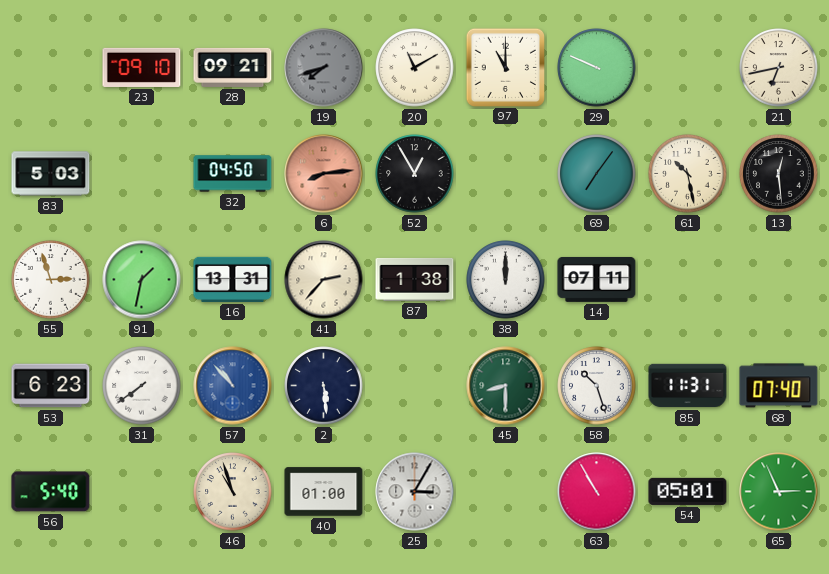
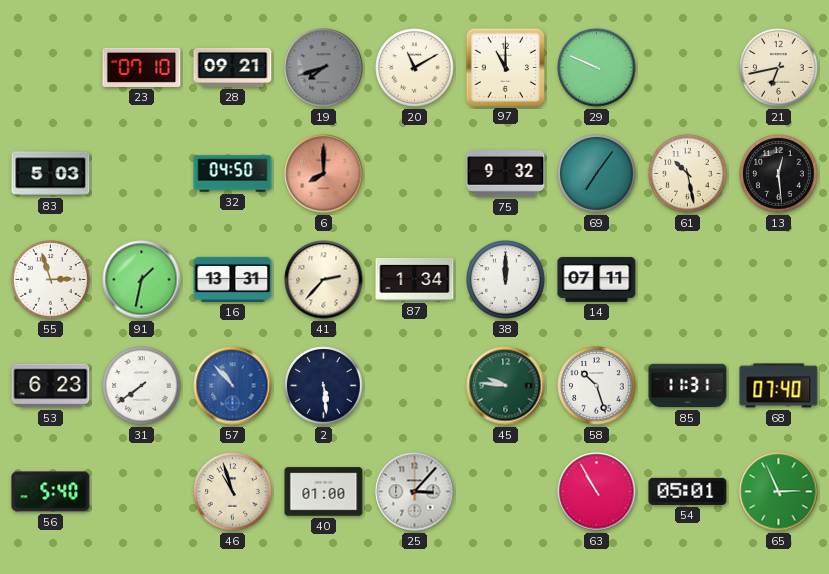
23: 09:10 -> 07:10
6: 8:14 -> 8:00
52: 12:55 -> none
75: none -> 9:32
87: 1:38 -> 1:34
45: 8:30 -> 9:46
25: 3:05 -> 3:07
